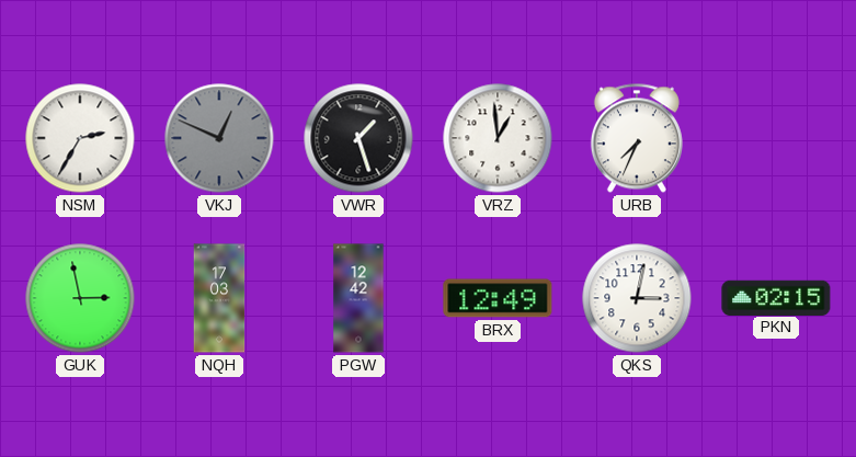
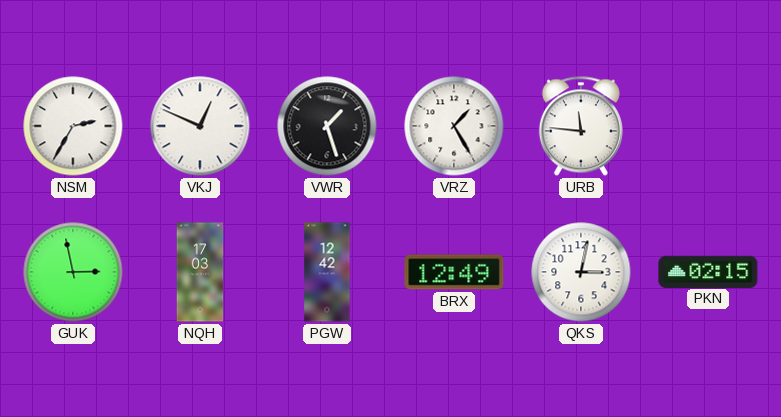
VKJ dial: grey -> white
VRZ: 12:59 -> 1:25
URB: 7:34 -> 11:46
